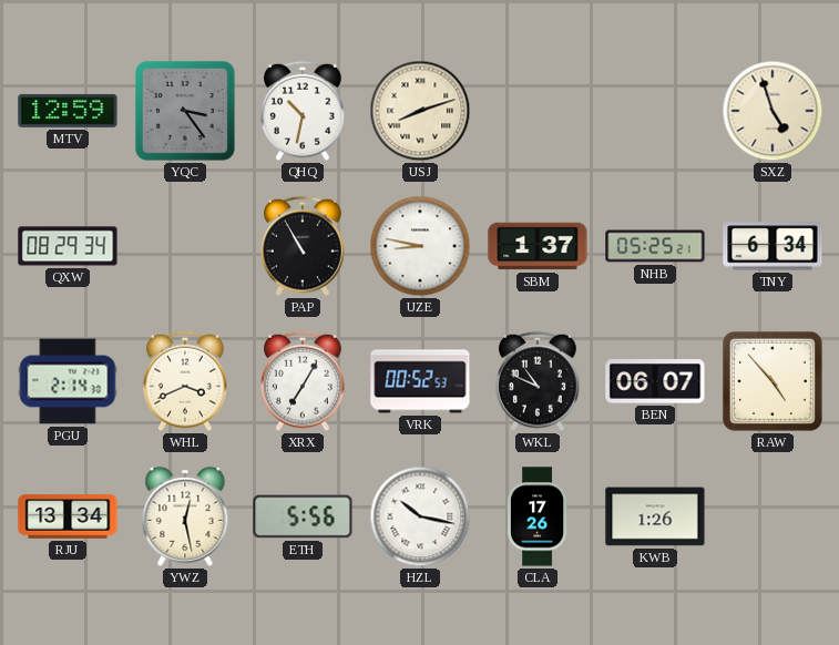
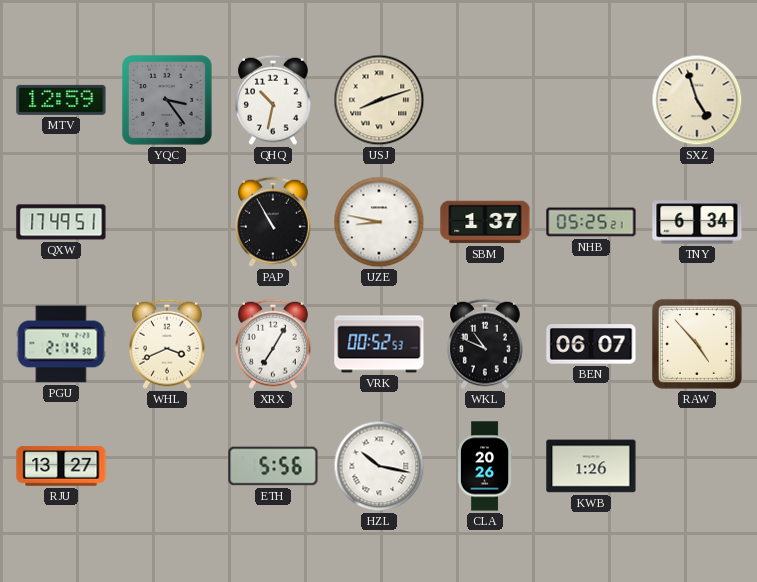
QXW: 08:29 -> 17:49
RJU: 13:34 -> 13:27
YWZ: 12:28 -> none
CLA: 17:26 -> 20:26
